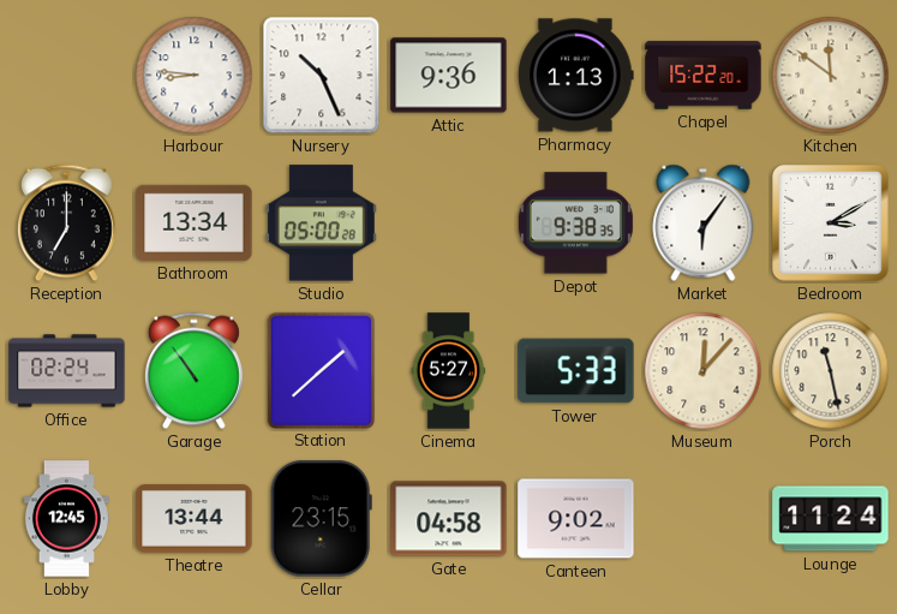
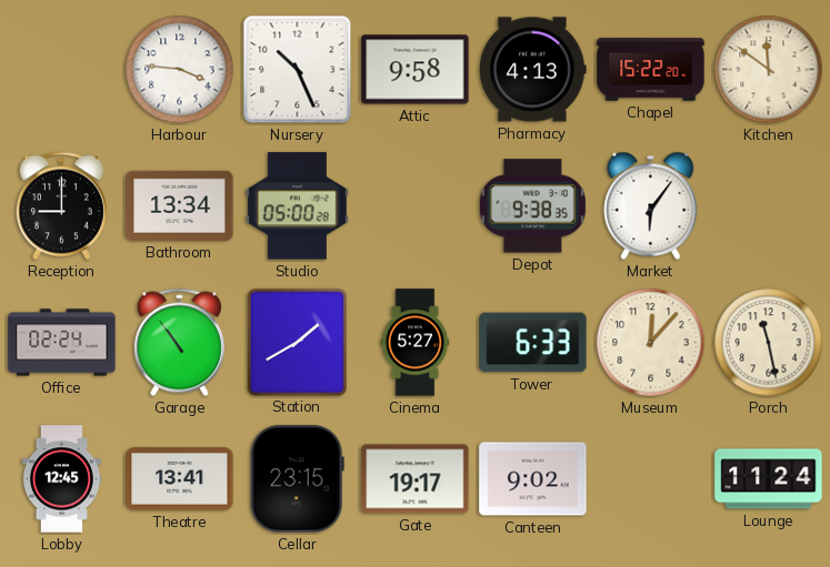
Harbour: 8:46 -> 3:46
Attic: 9:36 -> 9:58
Pharmacy: 1:13 -> 4:13
Reception: 7:00 -> 9:00
Bedroom: 3:10 -> none
Station: 1:38 -> 1:40
Tower: 5:33 -> 6:33
Theatre: 13:44 -> 13:41
Gate: 04:58 -> 19:17
